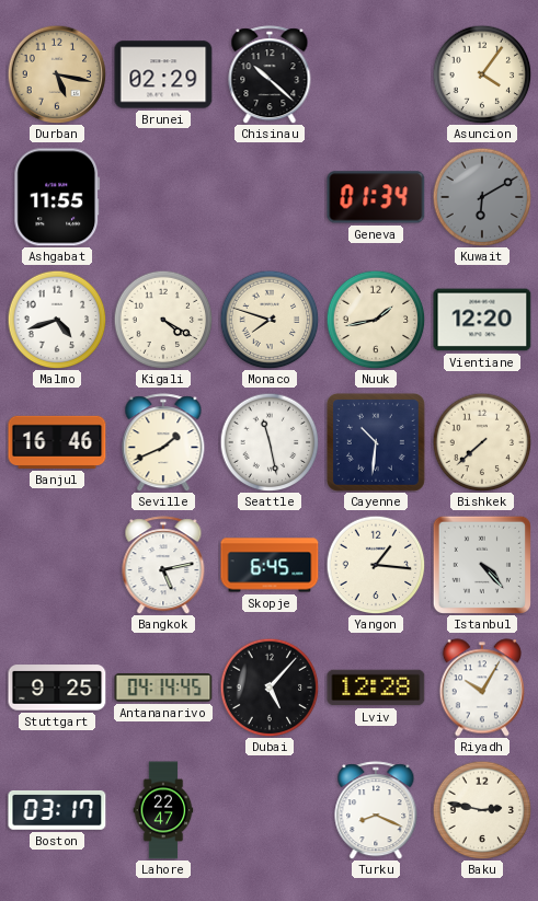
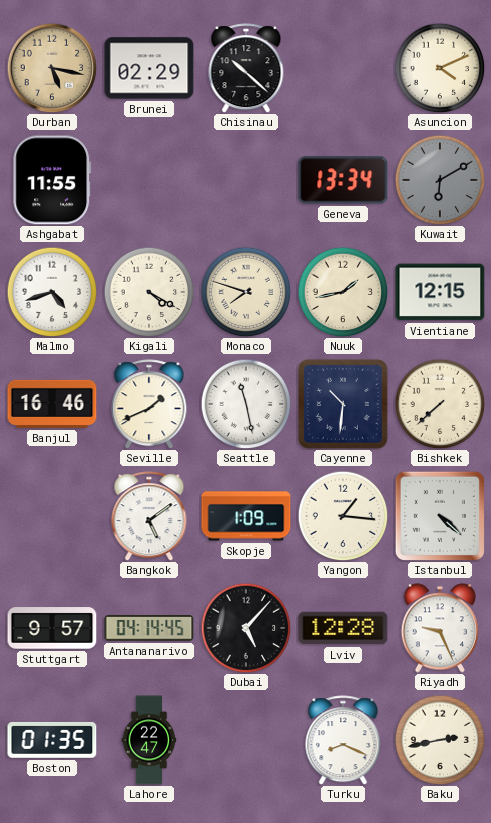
Asuncion: 4:06 -> 4:11
Geneva: 01:34 -> 13:34
Vientiane: 12:20 -> 12:15
Bangkok: 5:13 -> 5:09
Skopje: 6:45 -> 1:09
Istanbul: 4:23 -> 4:22
Stuttgart: 9:25 -> 9:57
Riyadh: 10:05 -> 9:26
Boston: 03:17 -> 01:35
Baku: 2:47 -> 2:43
